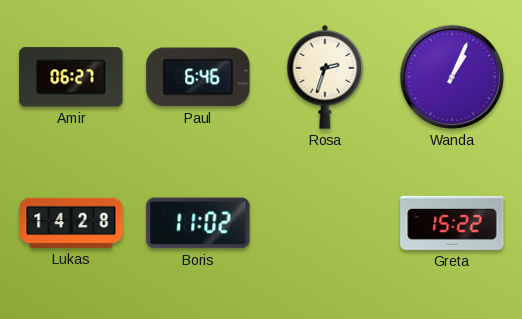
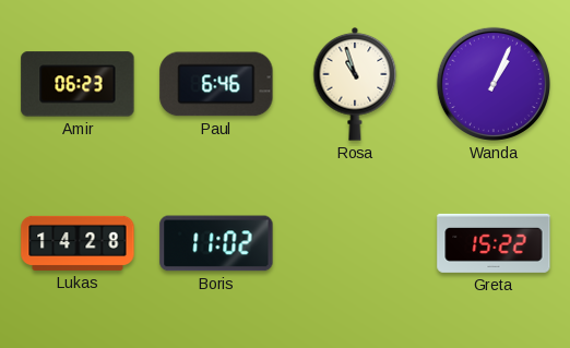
Amir: 06:27 -> 06:23
Rosa: 2:33 -> 10:57
